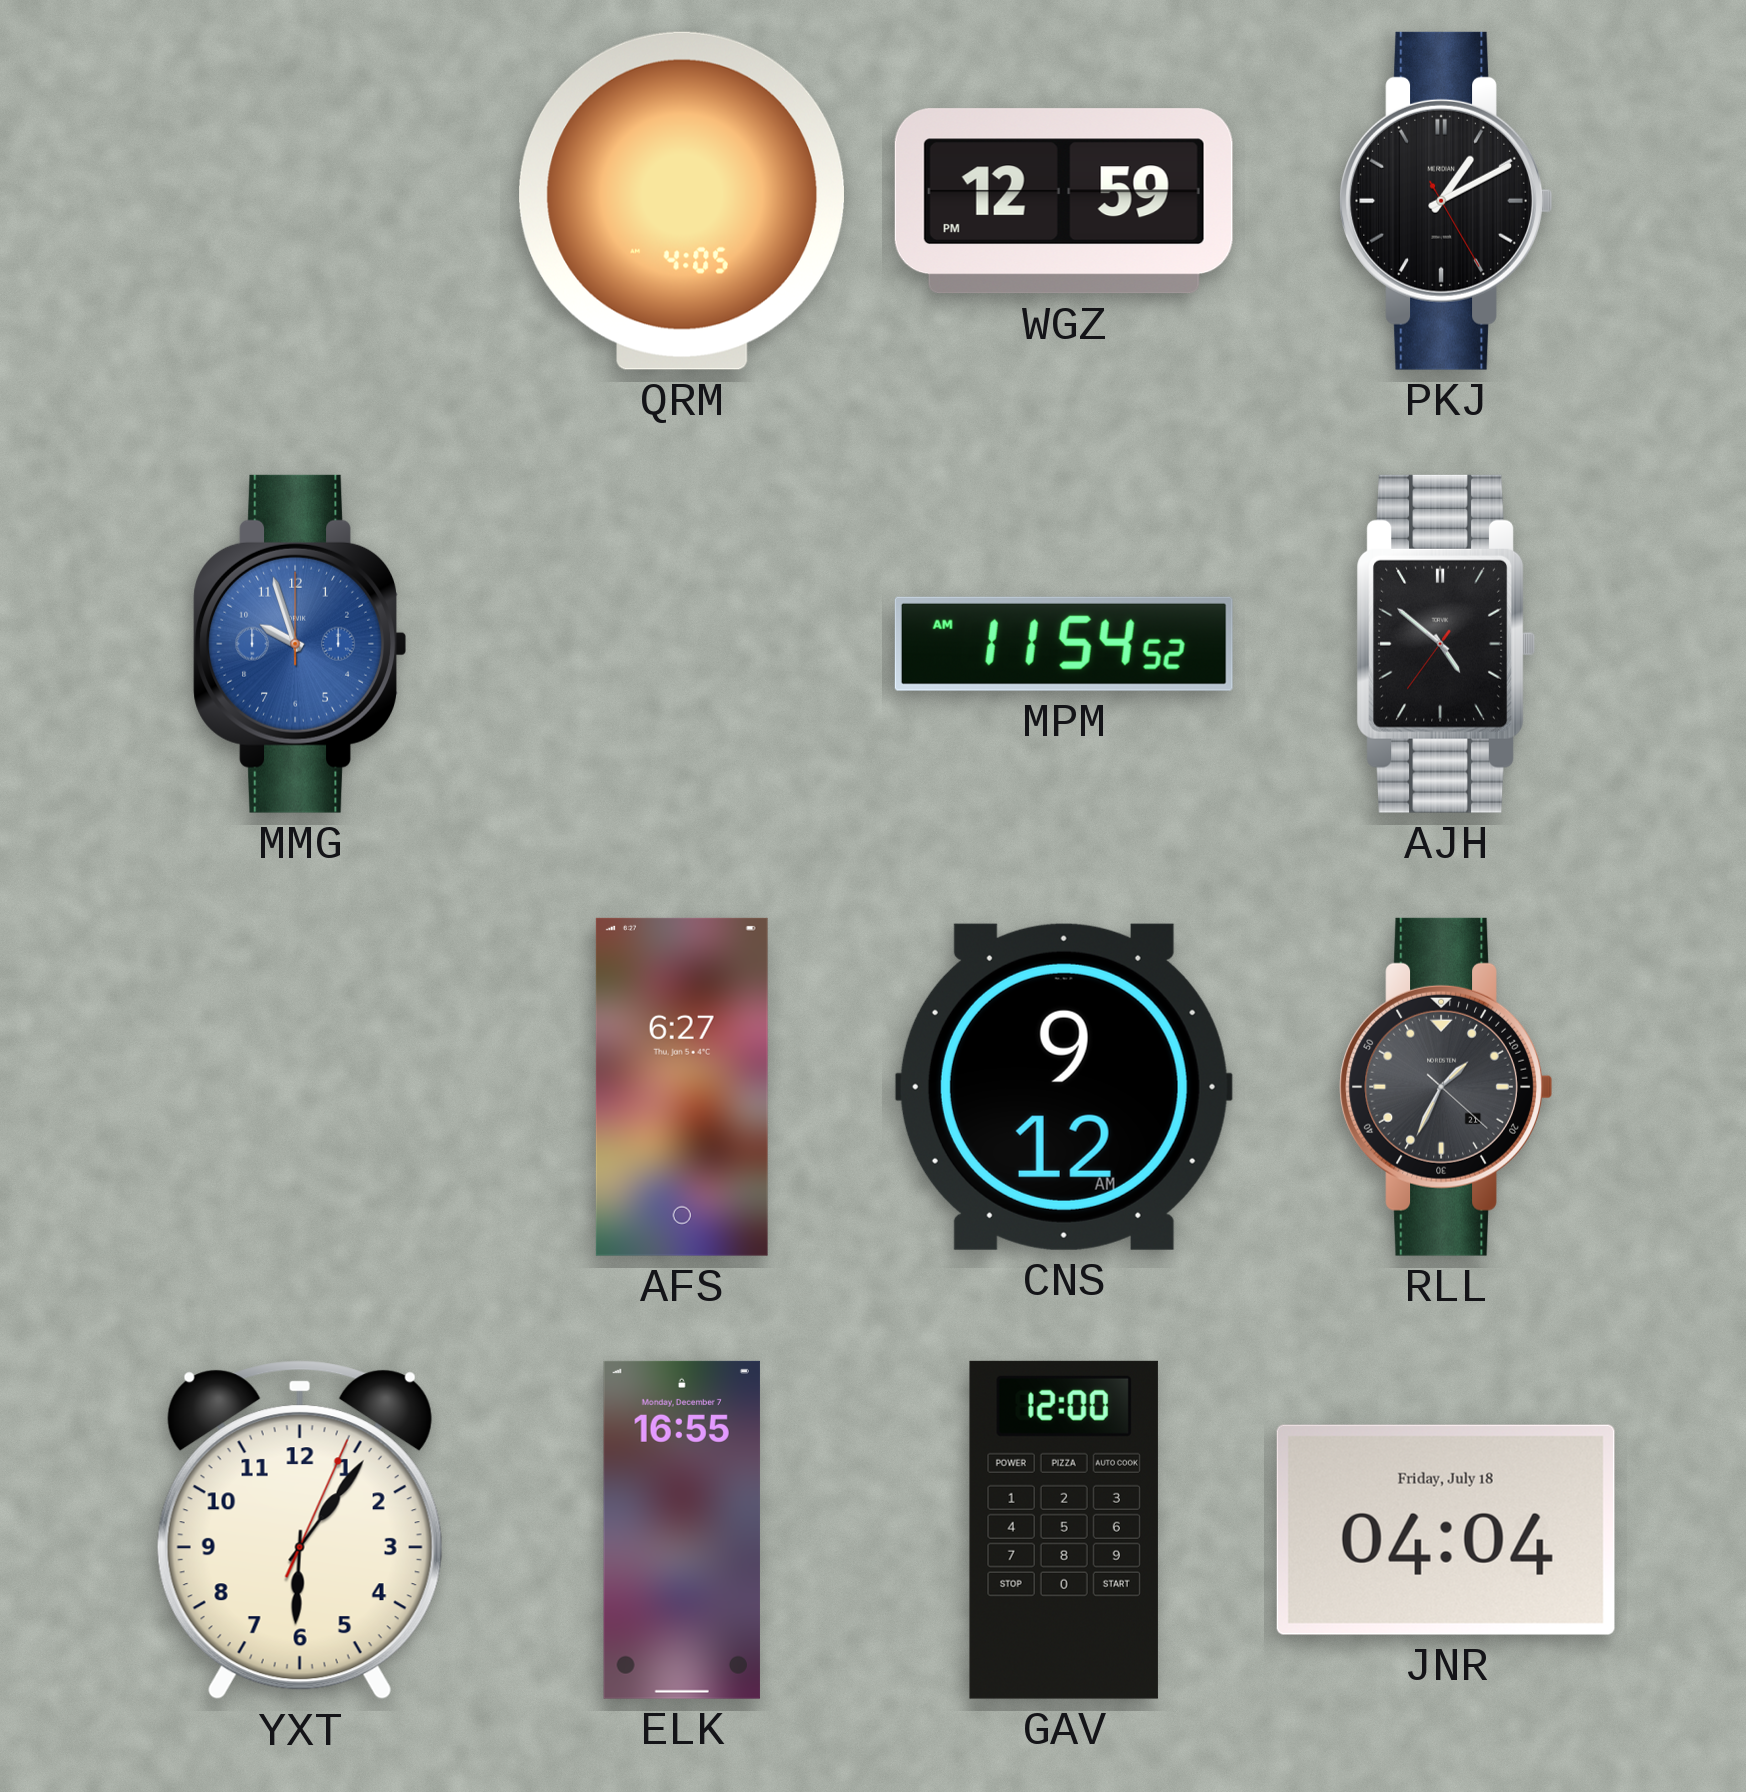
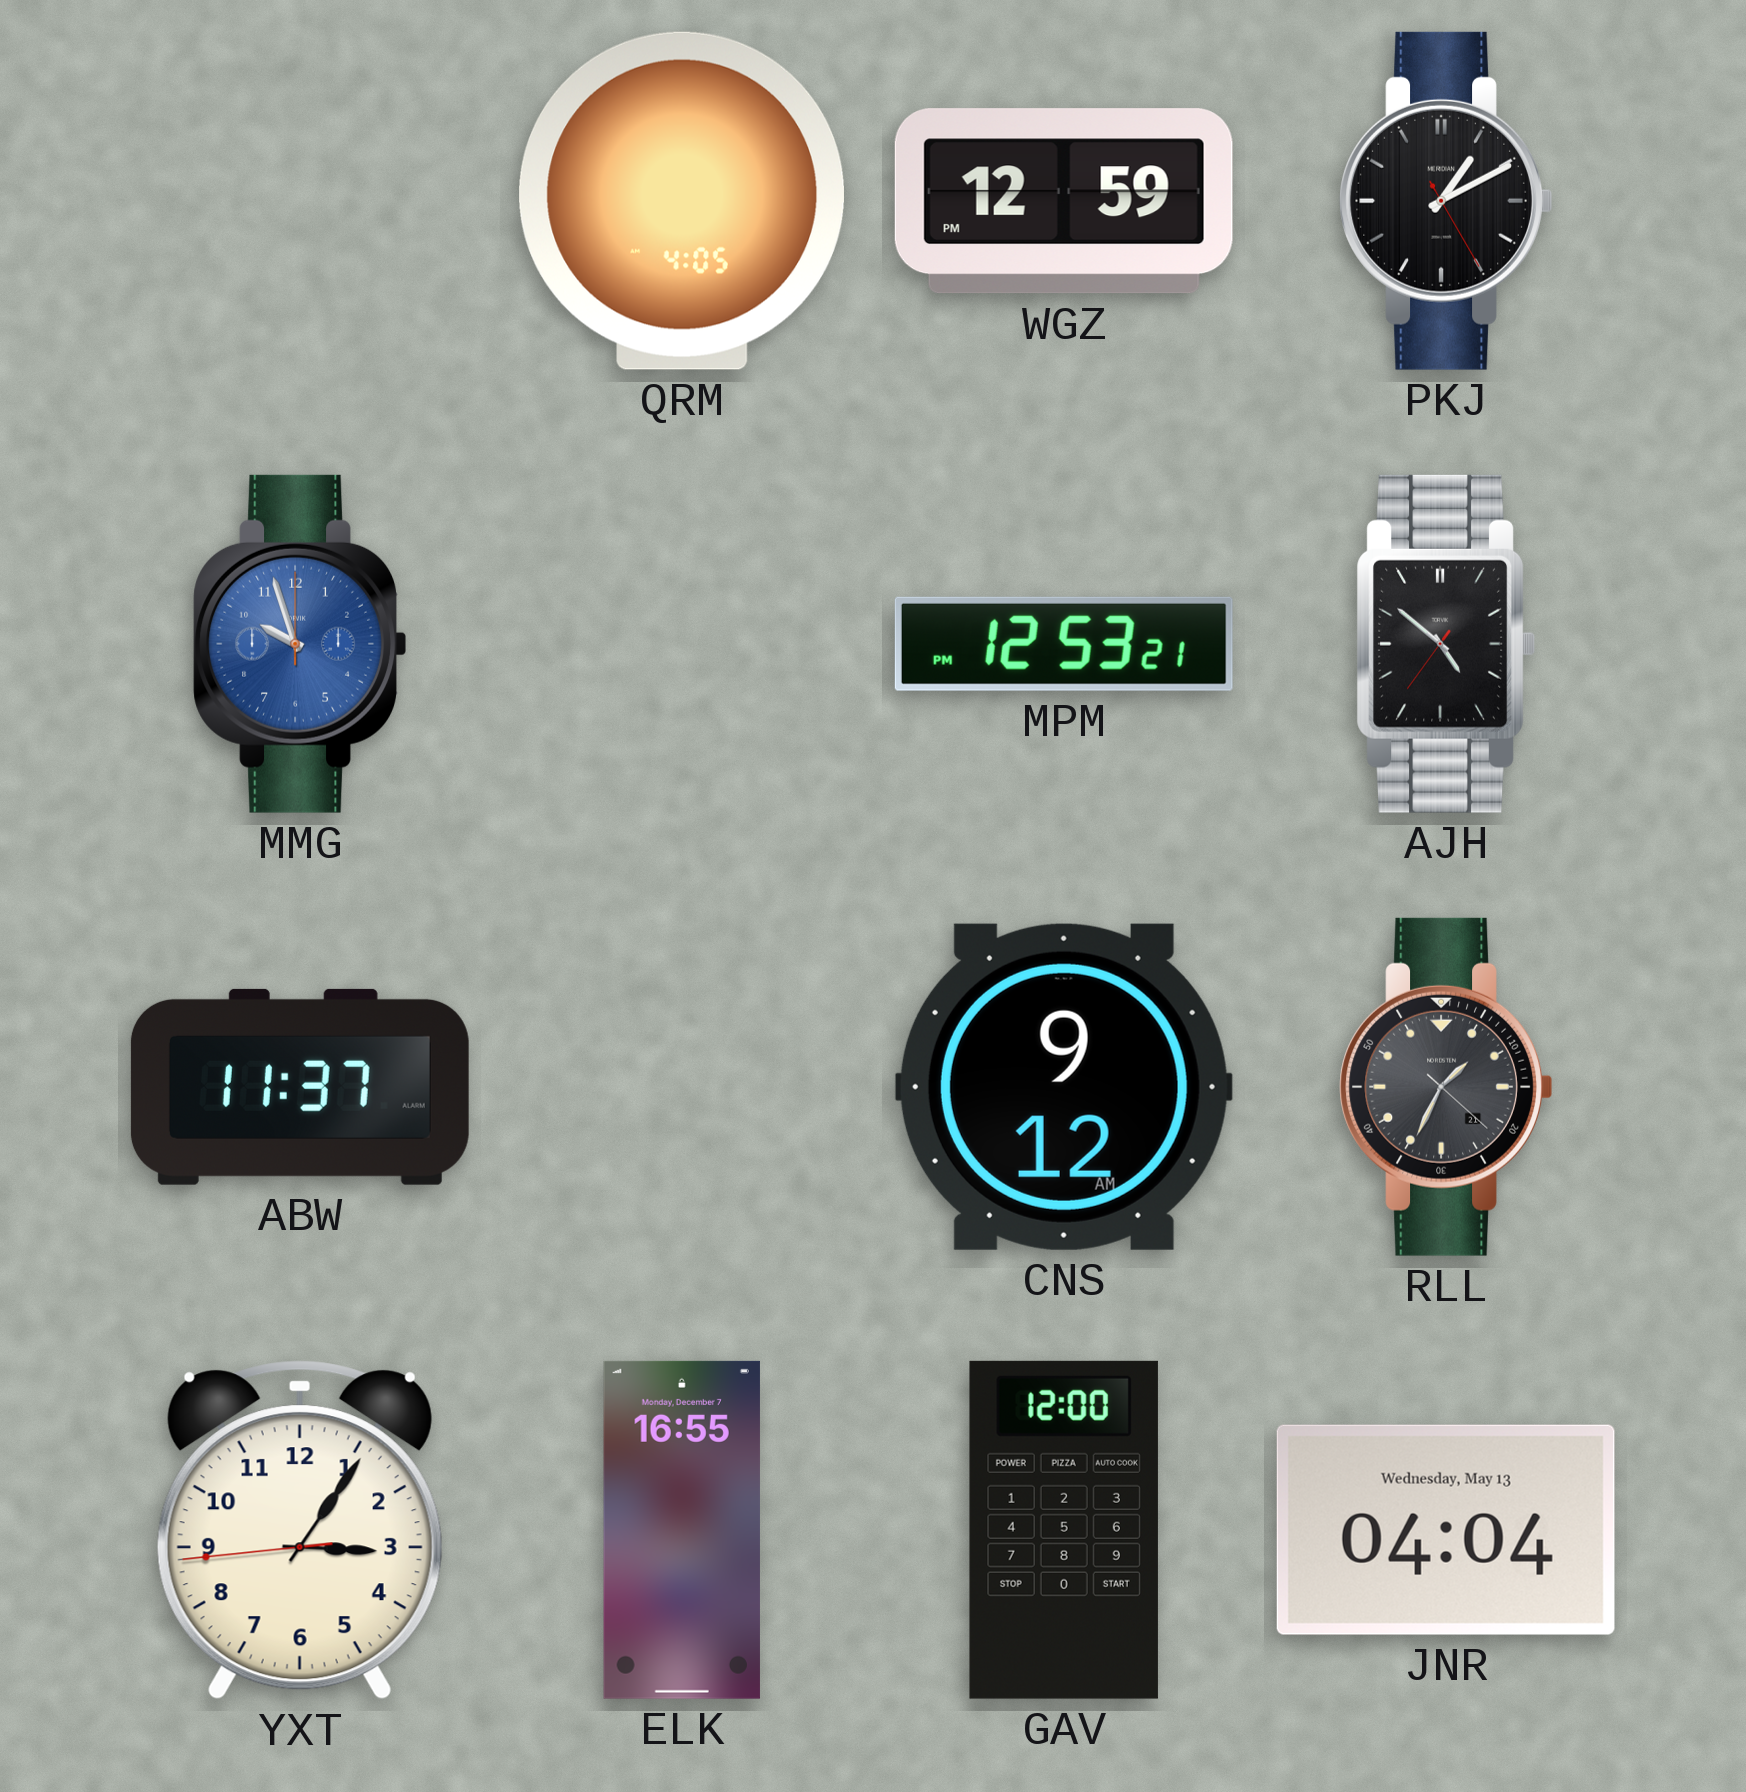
MPM: 11:54 -> 12:53
ABW: none -> 11:37
AFS: 6:27 -> none
YXT: 6:06 -> 3:05
JNR date: Friday, July 18 -> Wednesday, May 13
